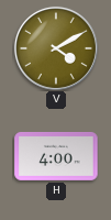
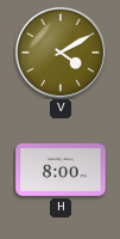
H: 4:00 -> 8:00
